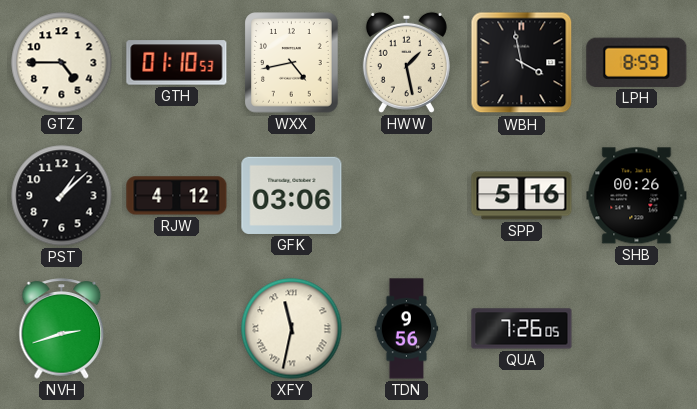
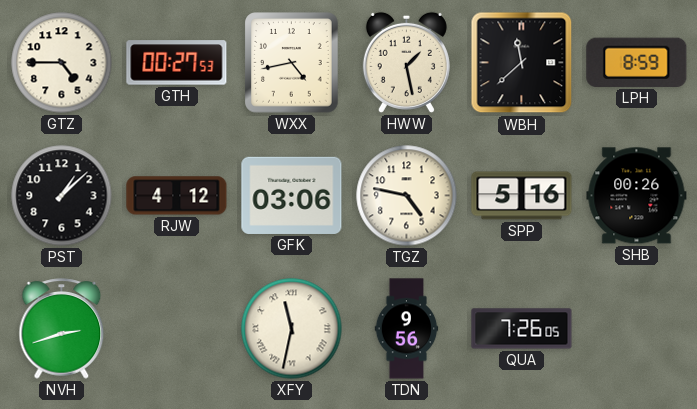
GTH: 01:10 -> 00:27
WBH: 3:58 -> 11:38
TGZ: none -> 4:47
